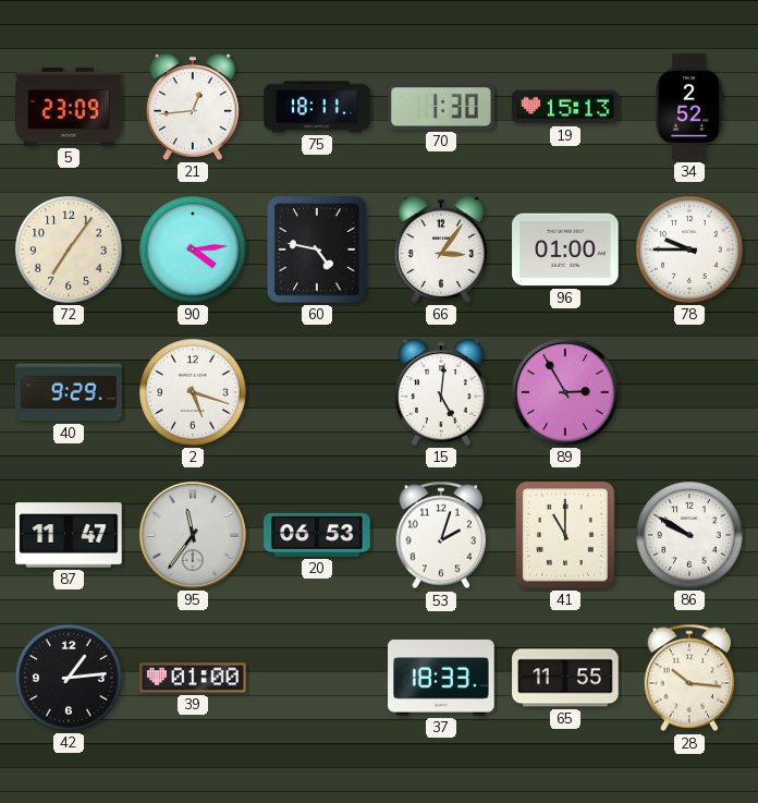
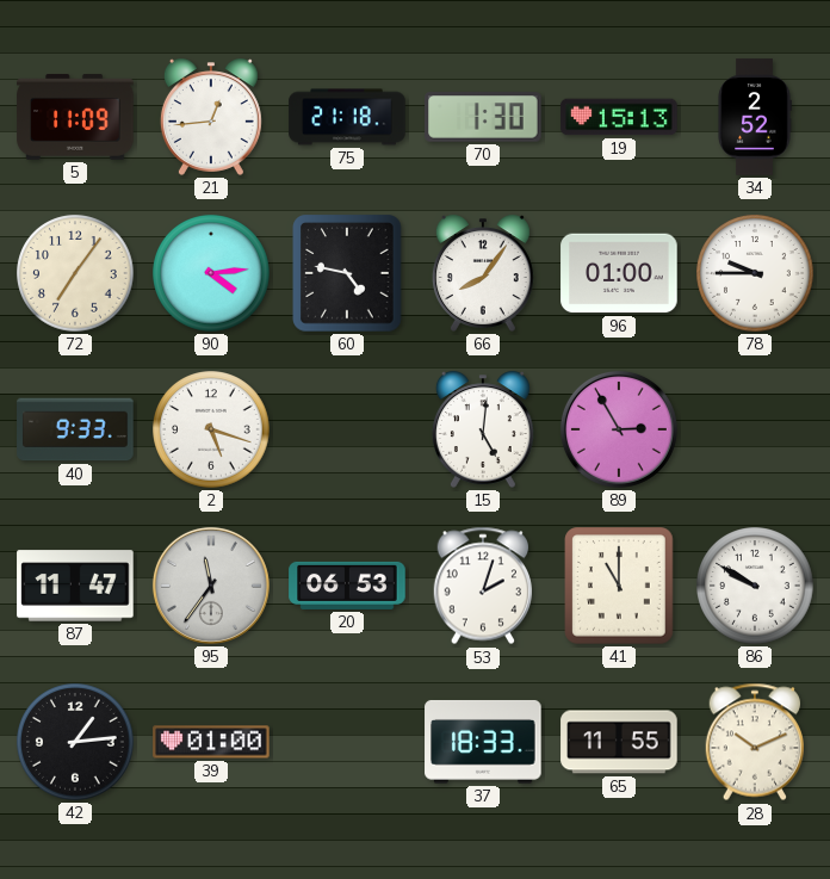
5: 23:09 -> 11:09
75: 18:11 -> 21:18
66: 3:06 -> 8:06
40: 9:29 -> 9:33
28: 10:16 -> 10:11
